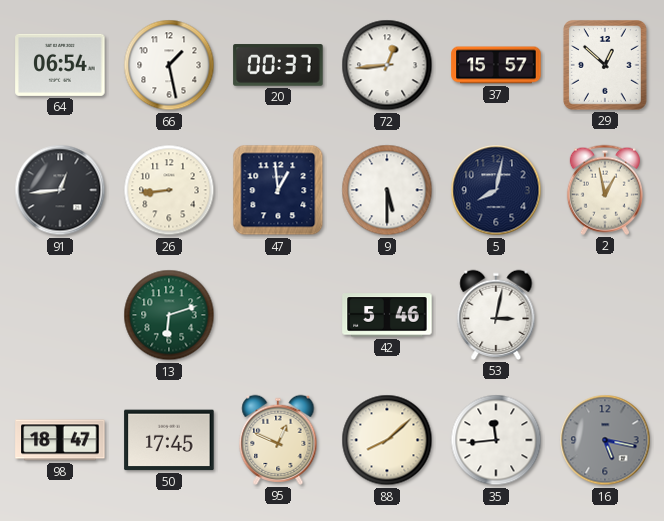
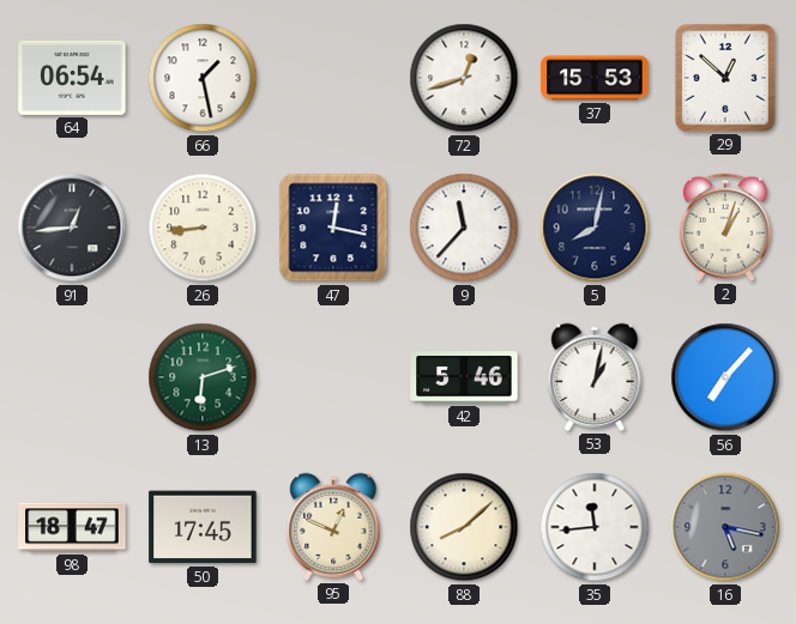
20: 00:37 -> none
72: 12:44 -> 12:42
37: 15:57 -> 15:53
47: 12:59 -> 12:17
9: 5:30 -> 11:37
2: 12:58 -> 1:03
53: 3:02 -> 1:02
56: none -> 7:07
